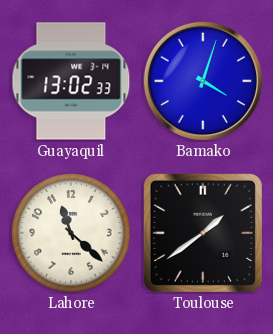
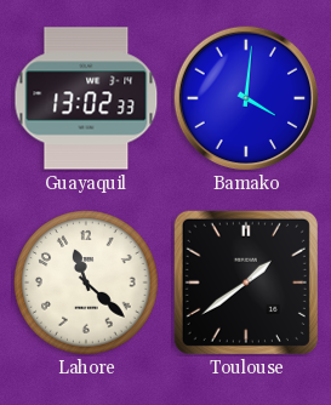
Bamako: 4:03 -> 4:01
